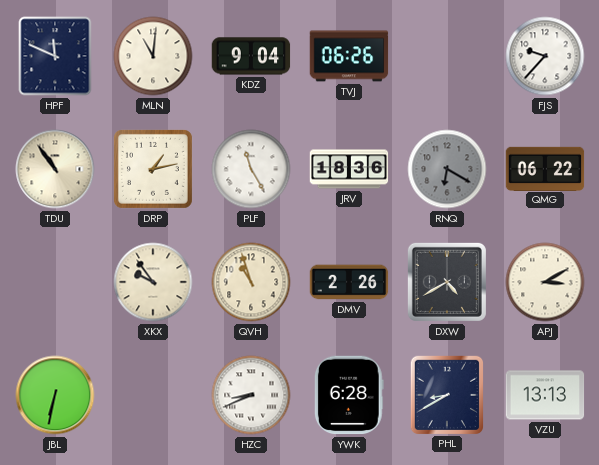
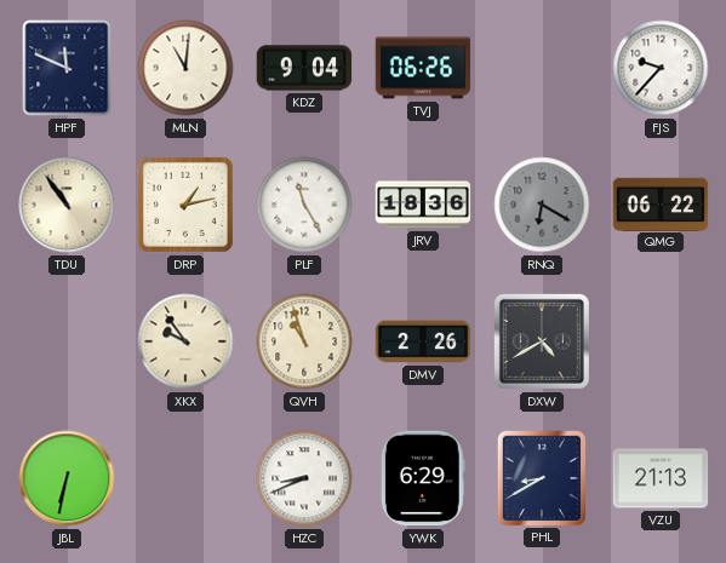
APJ: 3:10 -> none
YWK: 6:28 -> 6:29
VZU: 13:13 -> 21:13
